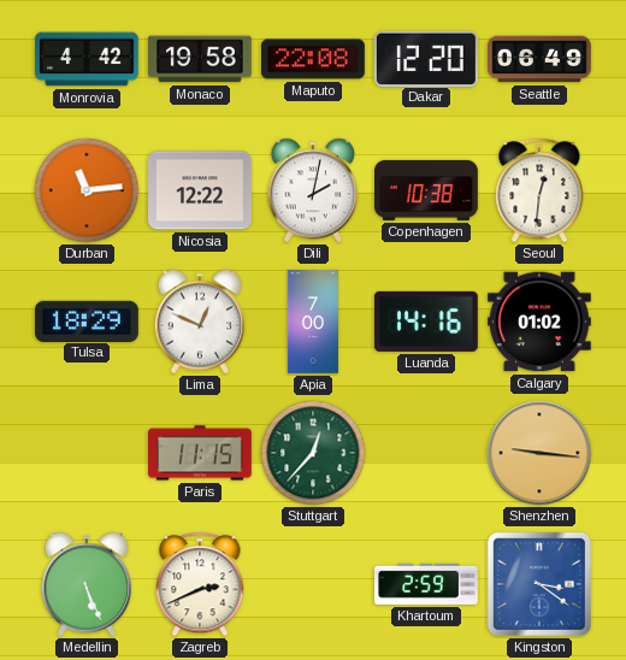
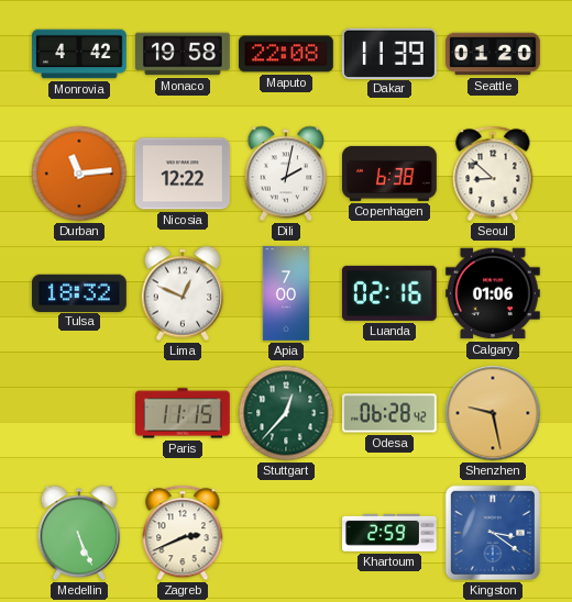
Dakar: 12:20 -> 11:39
Seattle: 06:49 -> 01:20
Copenhagen: 10:38 -> 6:38
Seoul: 12:31 -> 8:52
Tulsa: 18:29 -> 18:32
Luanda: 14:16 -> 02:16
Calgary: 01:02 -> 01:06
Odesa: none -> 06:28
Shenzhen: 9:16 -> 9:28
